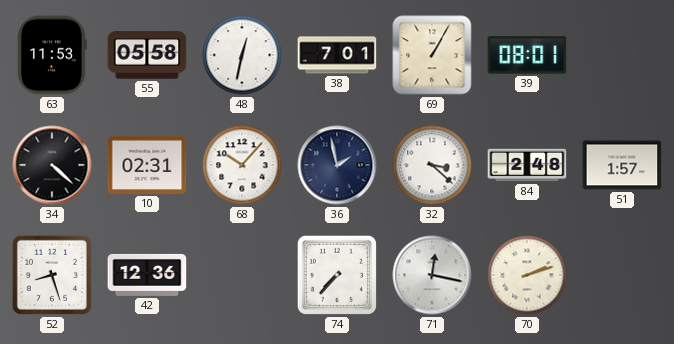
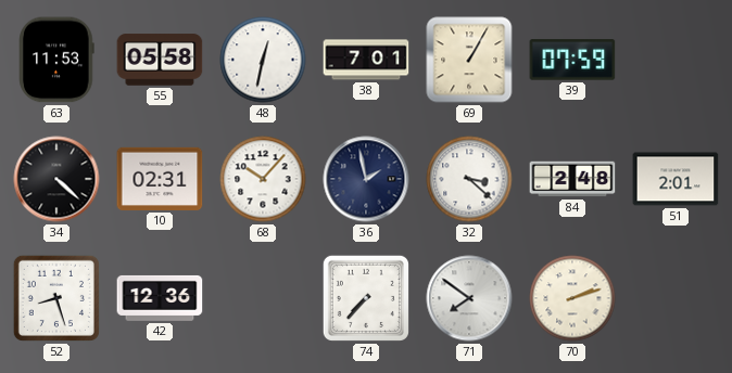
39: 08:01 -> 07:59
51: 1:57 -> 2:01
71: 12:17 -> 7:51
